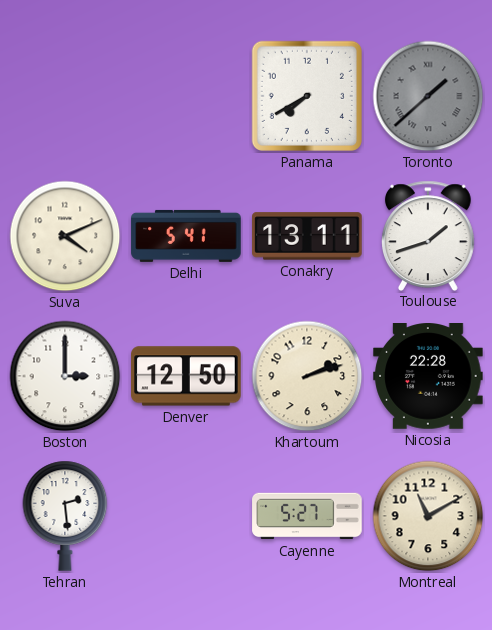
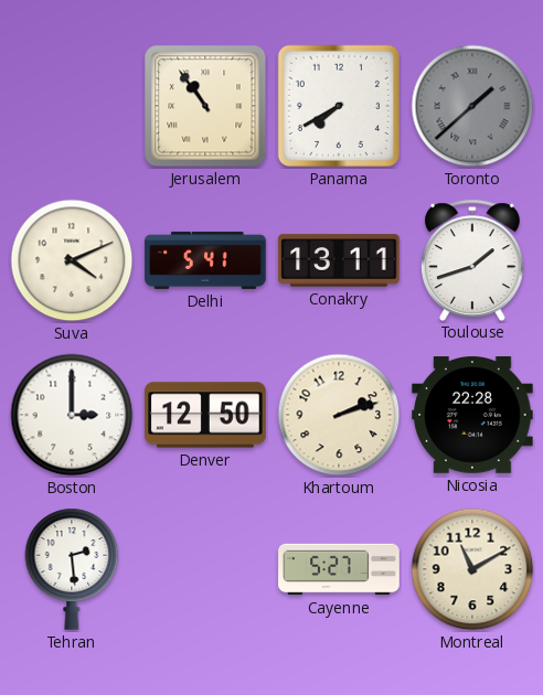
Jerusalem: none -> 10:54
